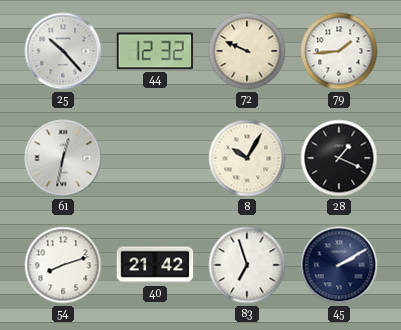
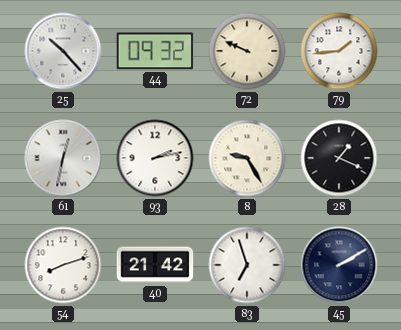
44: 12:32 -> 09:32
93: none -> 2:13
8: 10:05 -> 9:25
